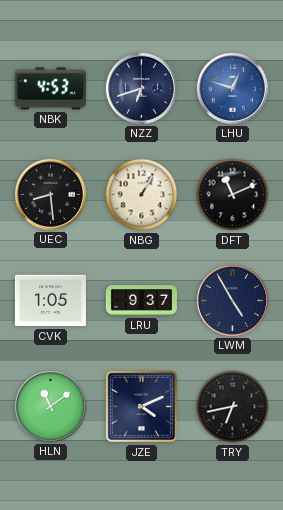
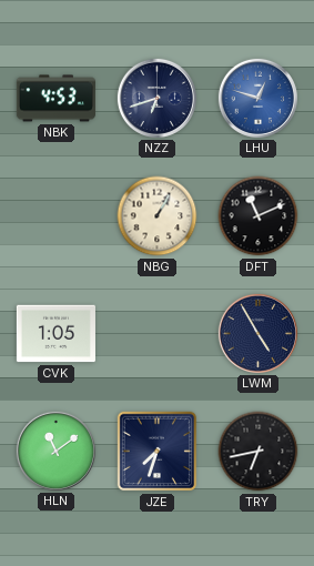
UEC: 8:29 -> none
LRU: 9:37 -> none
JZE: 4:11 -> 7:33
